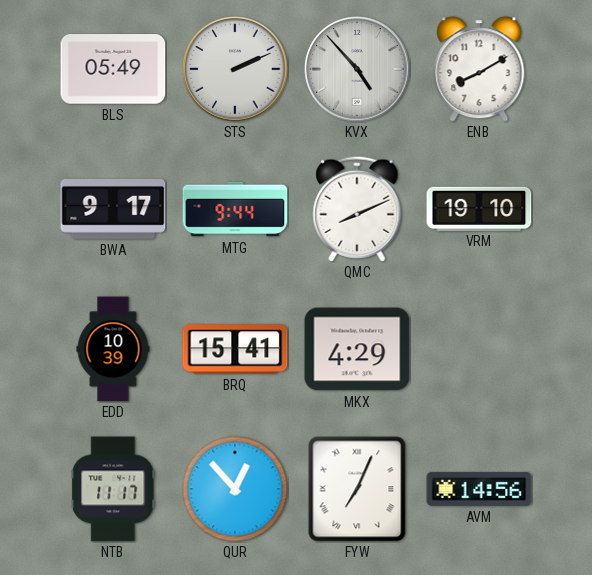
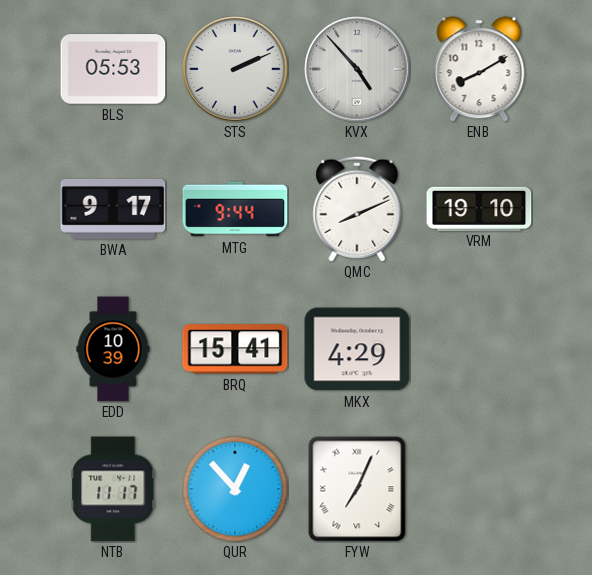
BLS: 05:49 -> 05:53
AVM: 14:56 -> none
